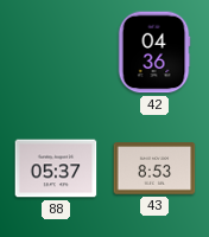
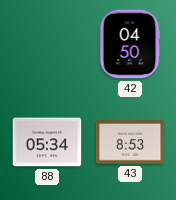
42: 04:36 -> 04:50
88: 05:37 -> 05:34
